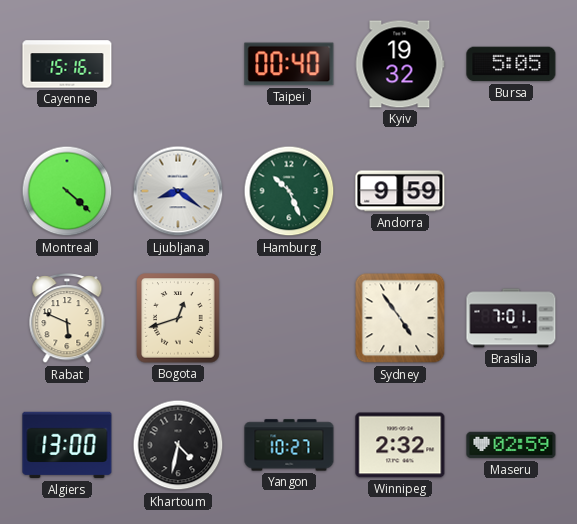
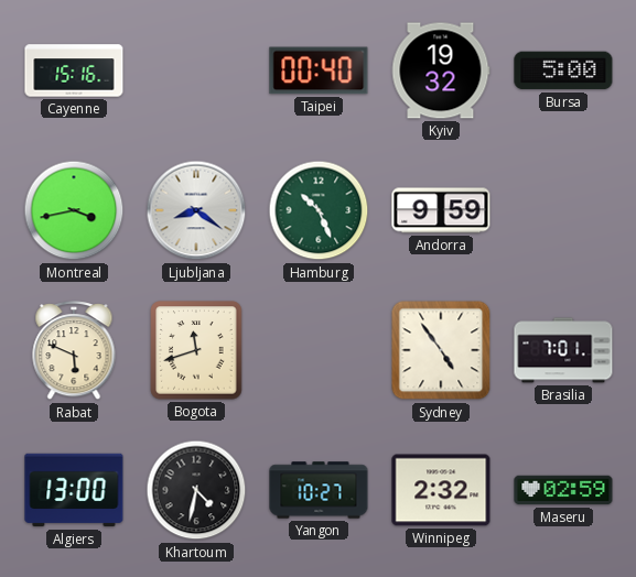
Bursa: 5:05 -> 5:00
Montreal: 4:22 -> 3:43
Bogota: 12:42 -> 11:42
